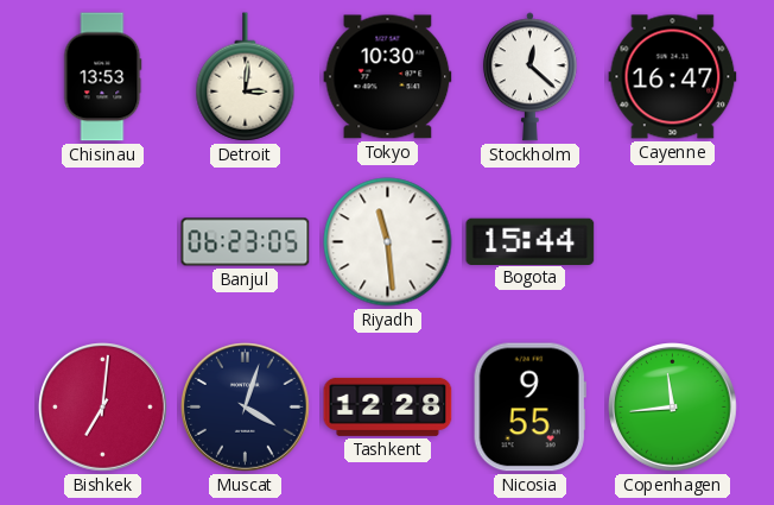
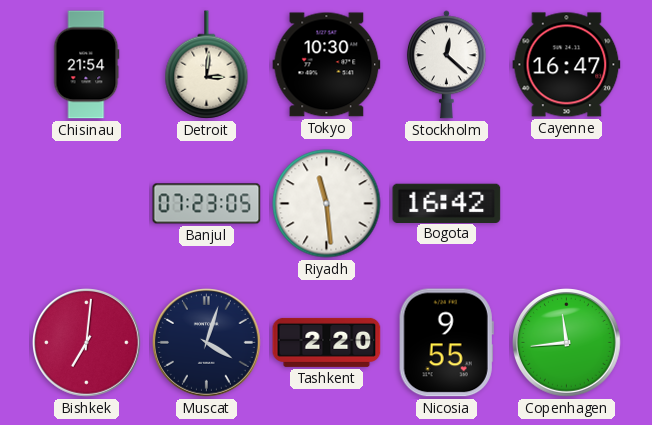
Chisinau: 13:53 -> 21:54
Banjul: 06:23 -> 07:23
Bogota: 15:44 -> 16:42
Tashkent: 12:28 -> 2:20
